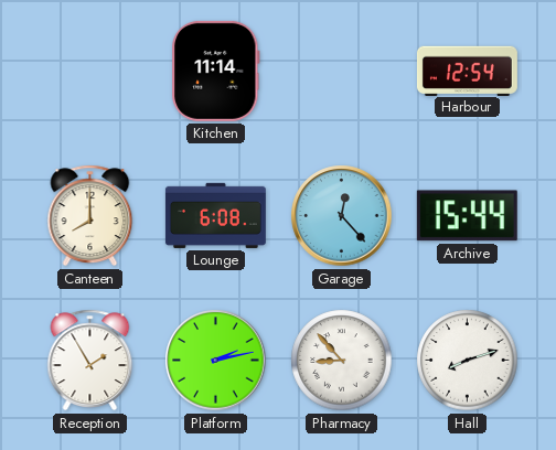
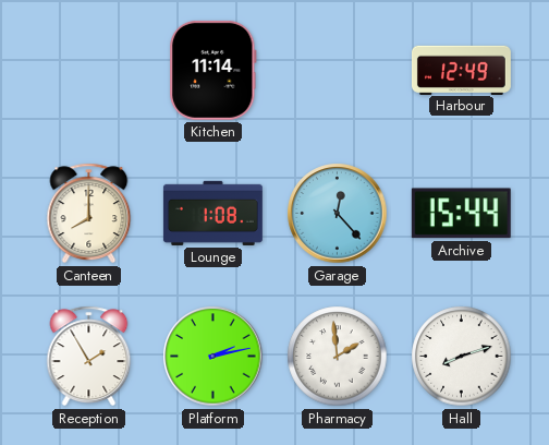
Harbour: 12:54 -> 12:49
Lounge: 6:08 -> 1:08
Pharmacy: 8:53 -> 1:59
